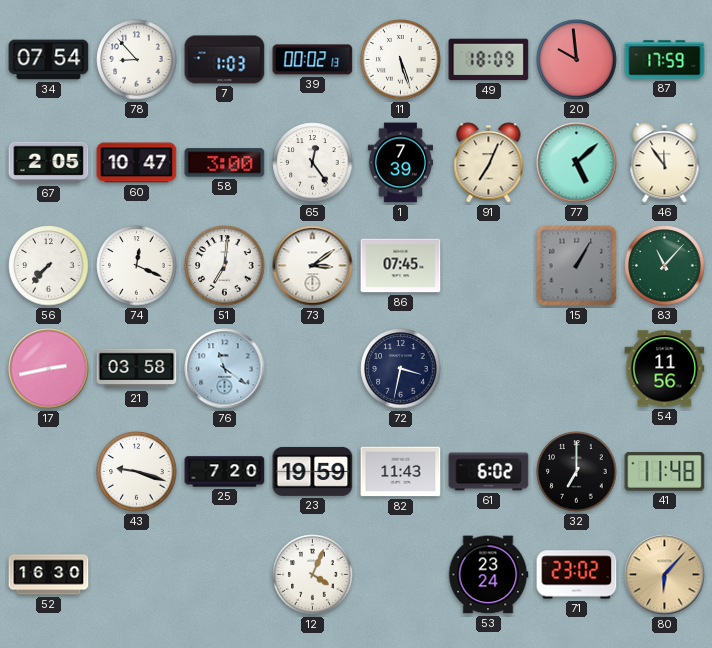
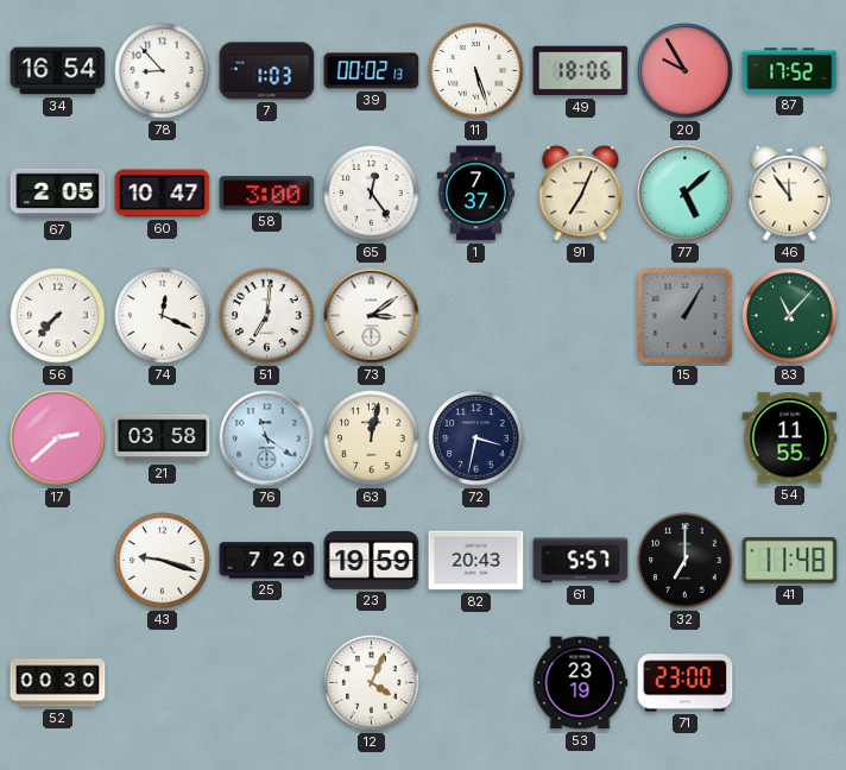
34: 07:54 -> 16:54
49: 18:09 -> 18:06
20: 9:59 -> 9:55
87: 17:59 -> 17:52
1: 7:39 -> 7:37
86: 07:45 -> none
17: 2:43 -> 2:38
63: none -> 12:02
54: 11:56 -> 11:55
82: 11:43 -> 20:43
61: 6:02 -> 5:57
52: 16:30 -> 00:30
53: 23:24 -> 23:19
71: 23:02 -> 23:00
80: 6:07 -> none
